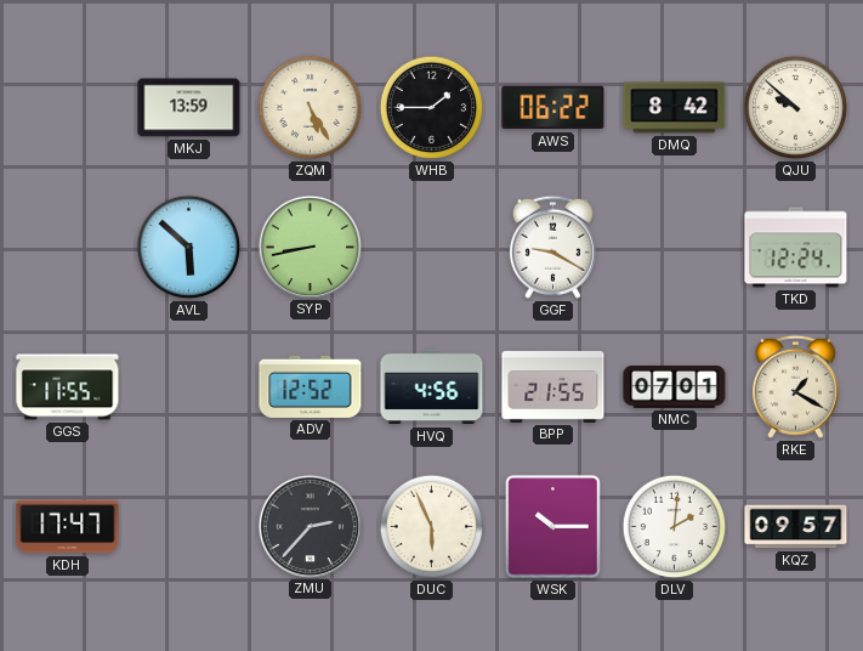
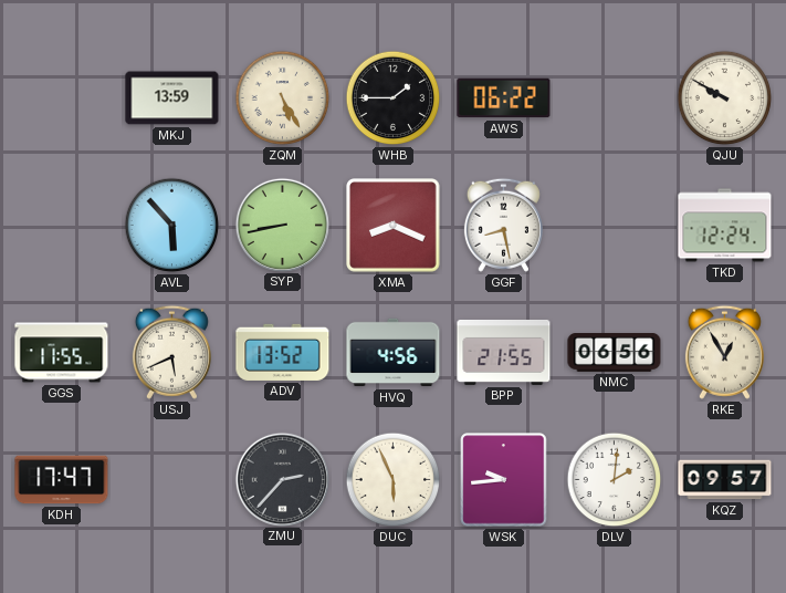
DMQ: 8:42 -> none
QJU: 9:52 -> 9:50
AVL: 5:52 -> 5:53
XMA: none -> 8:19
GGF: 9:20 -> 8:28
USJ: none -> 5:41
ADV: 12:52 -> 13:52
NMC: 07:01 -> 06:56
RKE: 1:20 -> 12:55
WSK: 10:15 -> 9:44
